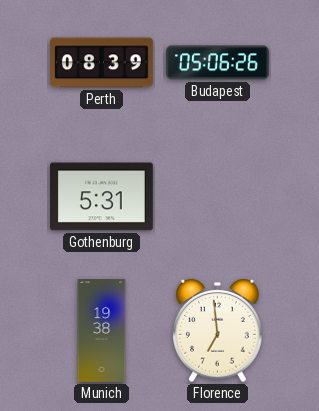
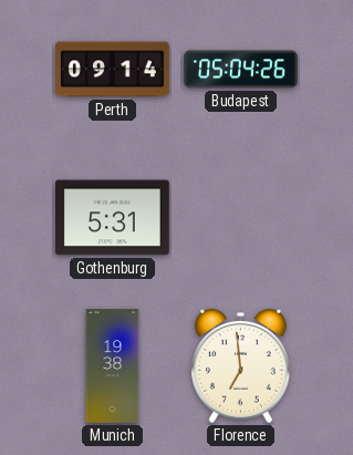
Perth: 08:39 -> 09:14
Budapest: 05:06 -> 05:04
